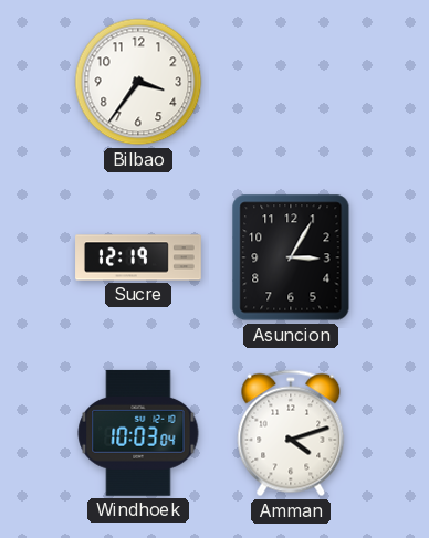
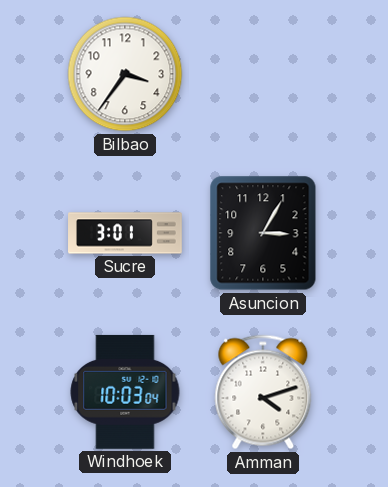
Sucre: 12:19 -> 3:01
